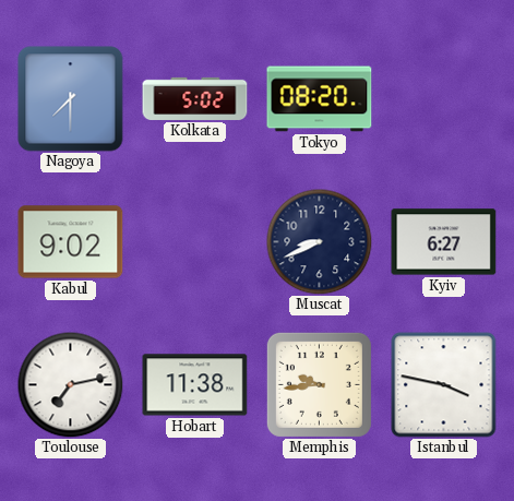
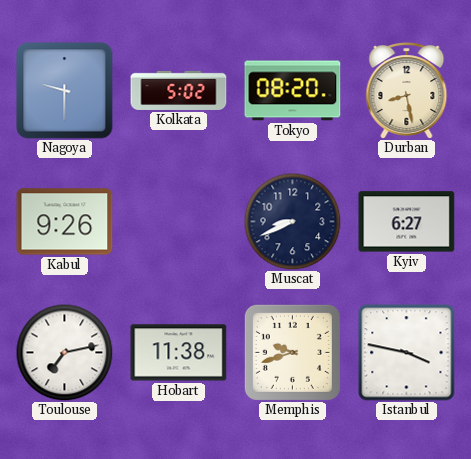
Nagoya: 7:30 -> 9:30
Durban: none -> 8:28
Kabul: 9:02 -> 9:26
Memphis: 9:44 -> 9:42
